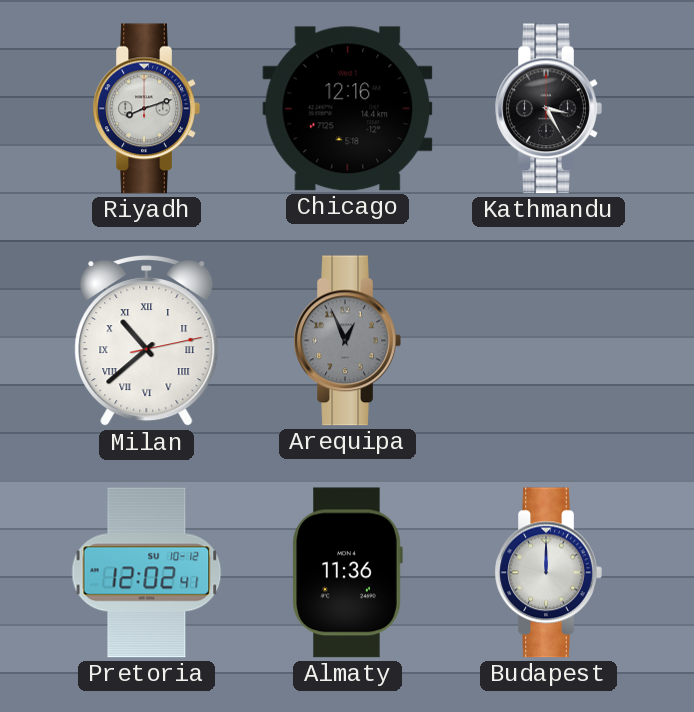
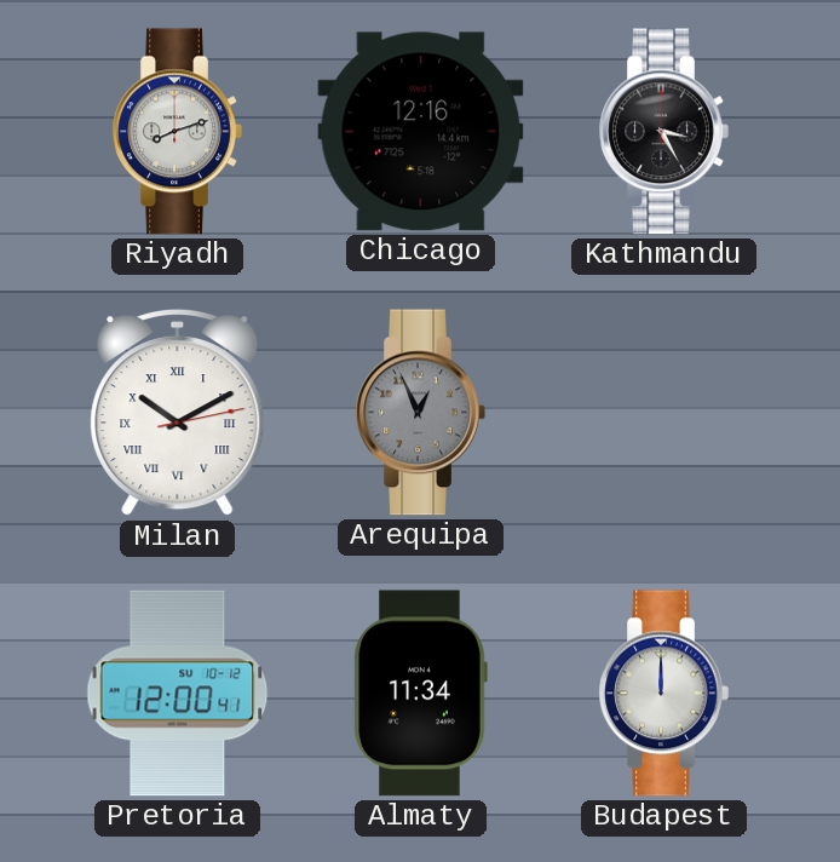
Milan: 10:38 -> 10:10
Pretoria: 12:02 -> 12:00
Almaty: 11:36 -> 11:34
